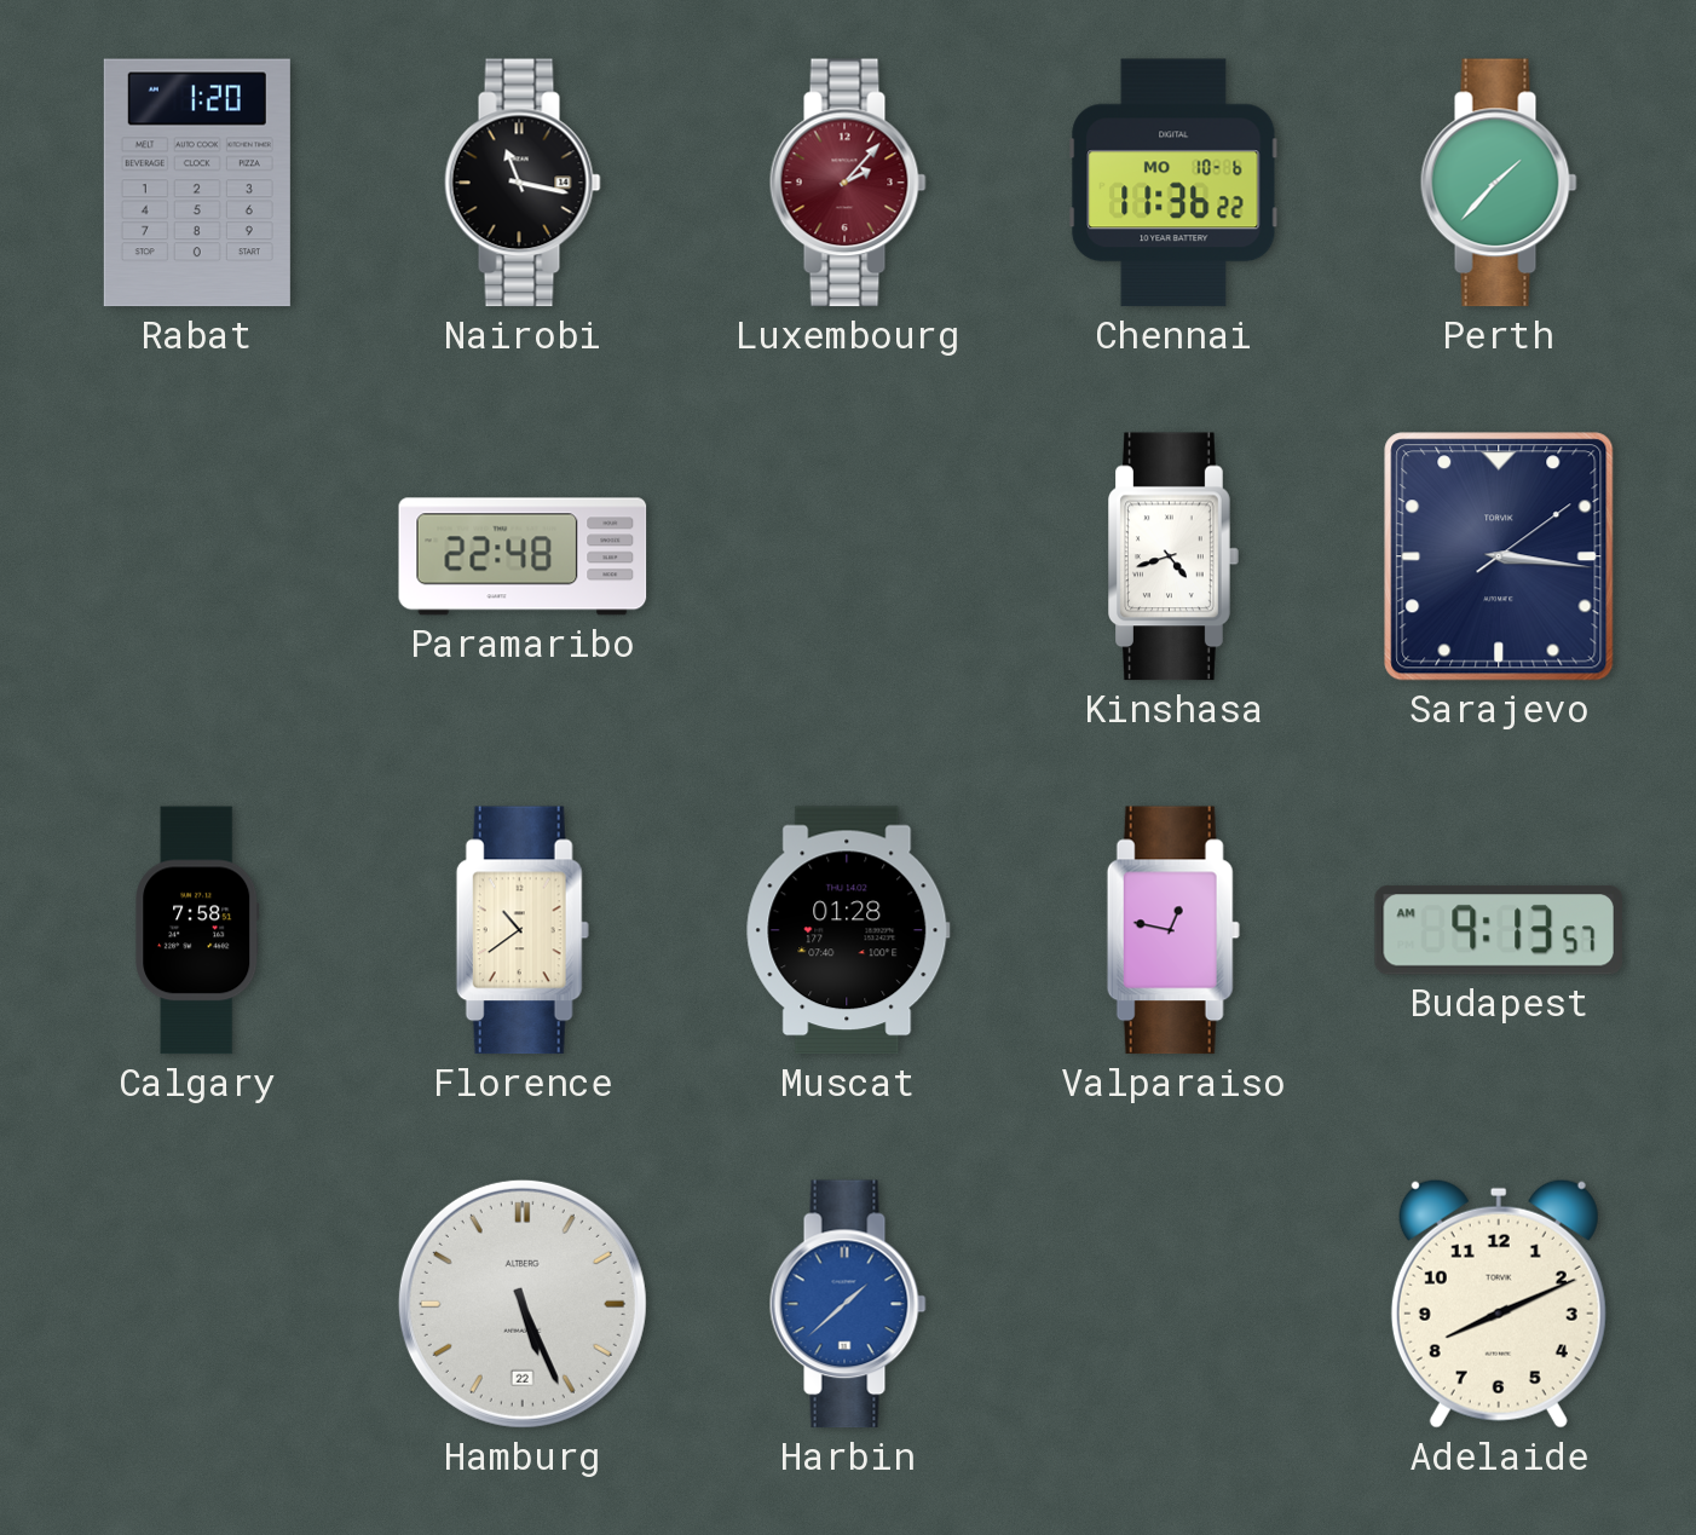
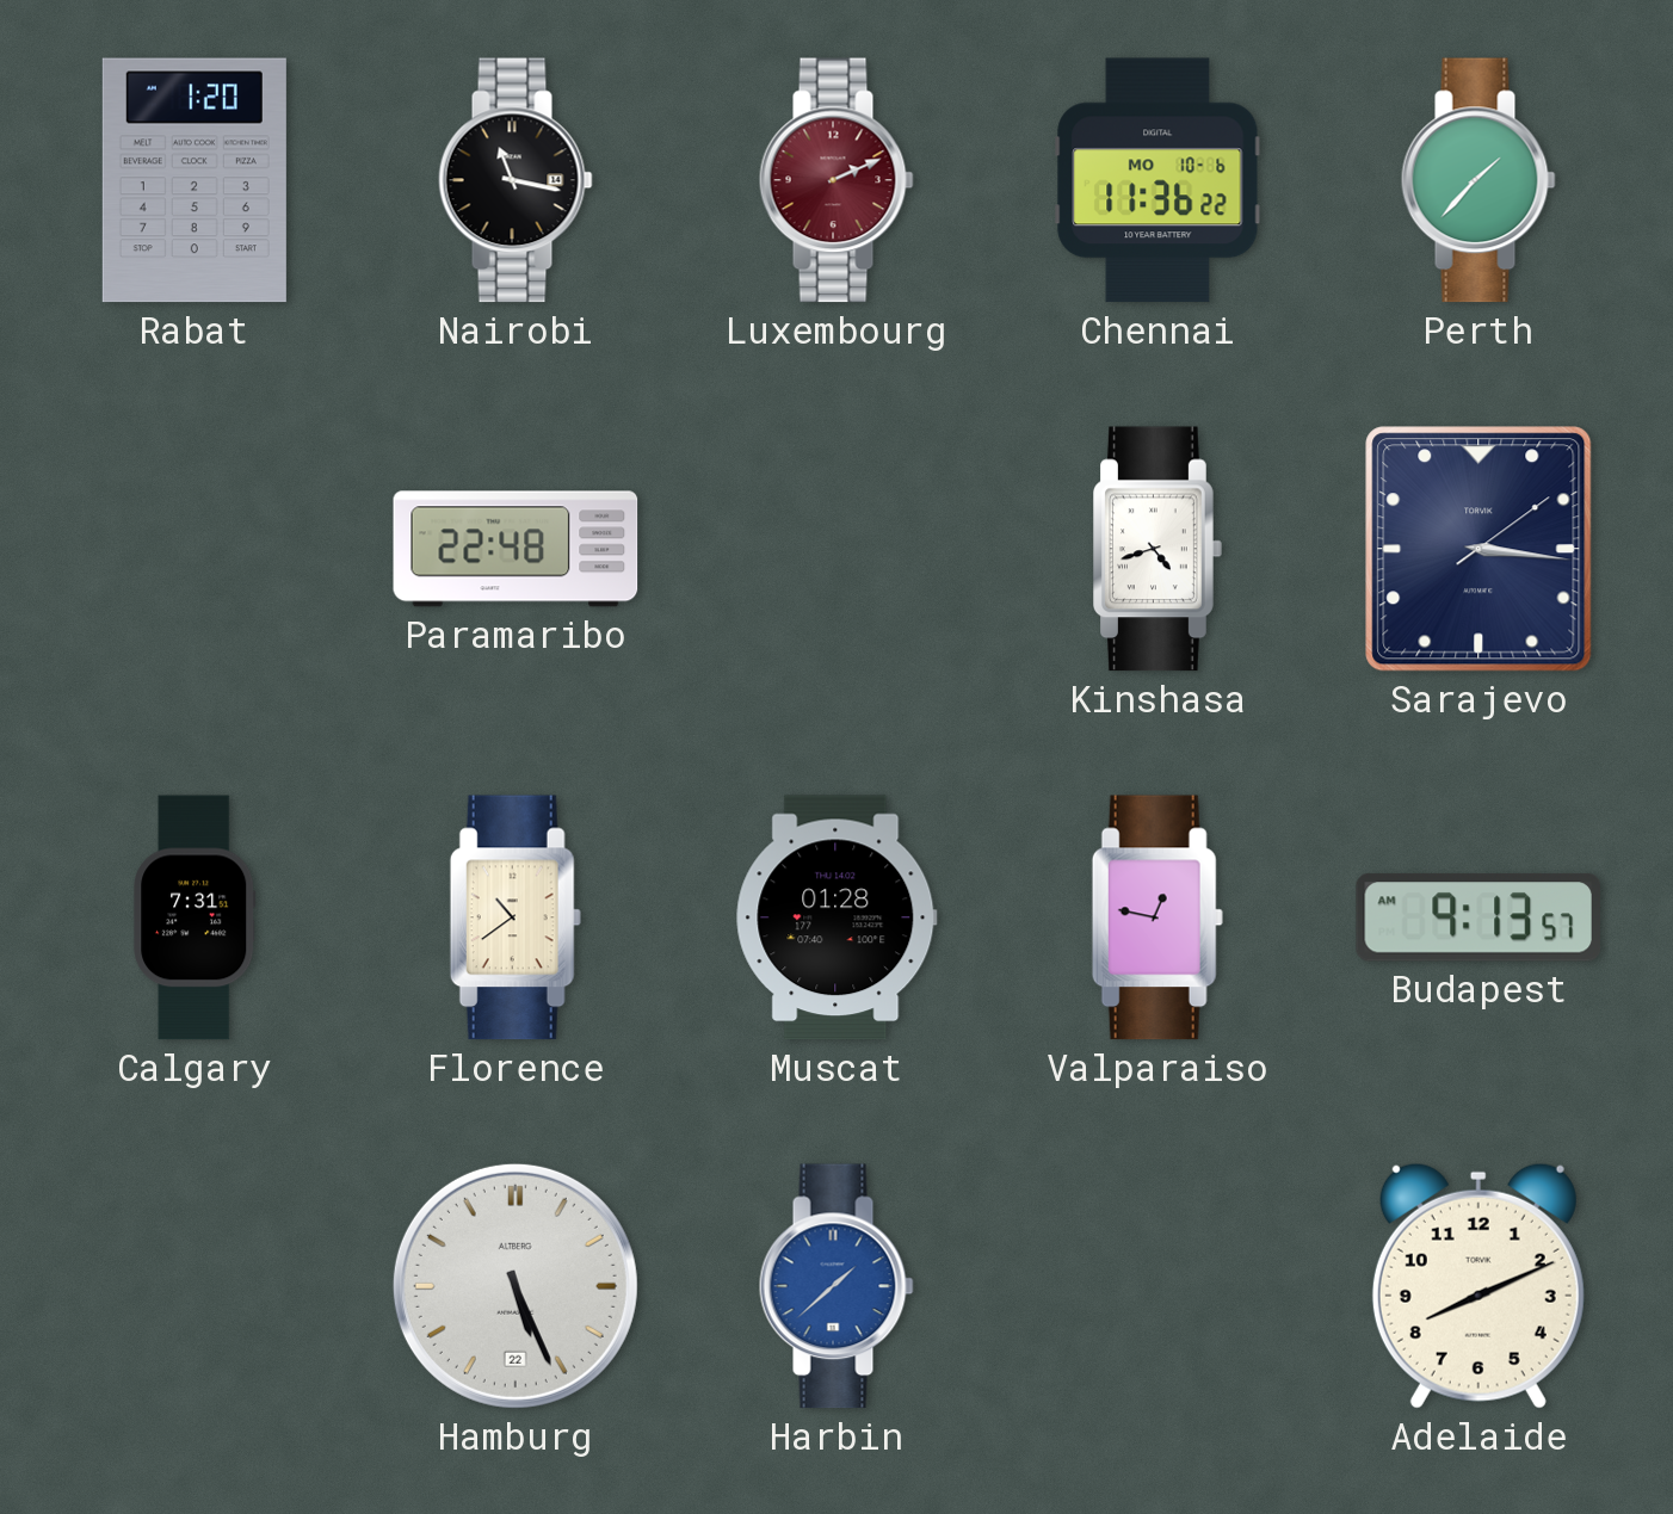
Luxembourg: 2:07 -> 2:11
Calgary: 7:58 -> 7:31
